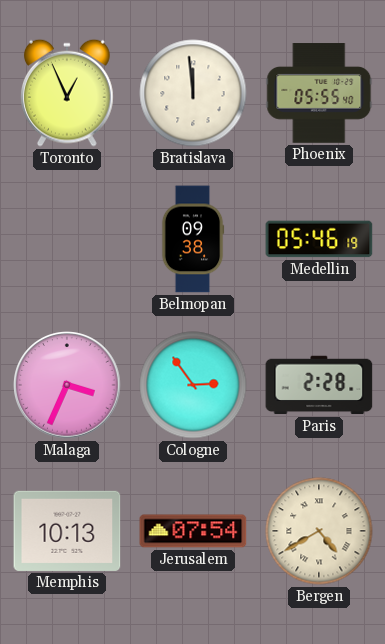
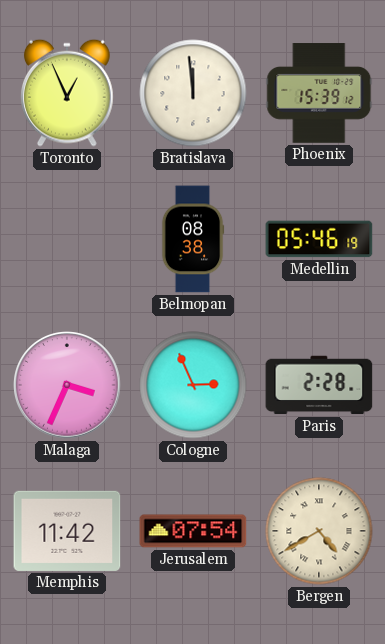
Phoenix: 05:55 -> 15:39
Belmopan: 09:38 -> 08:38
Cologne: 2:54 -> 2:56
Memphis: 10:13 -> 11:42
